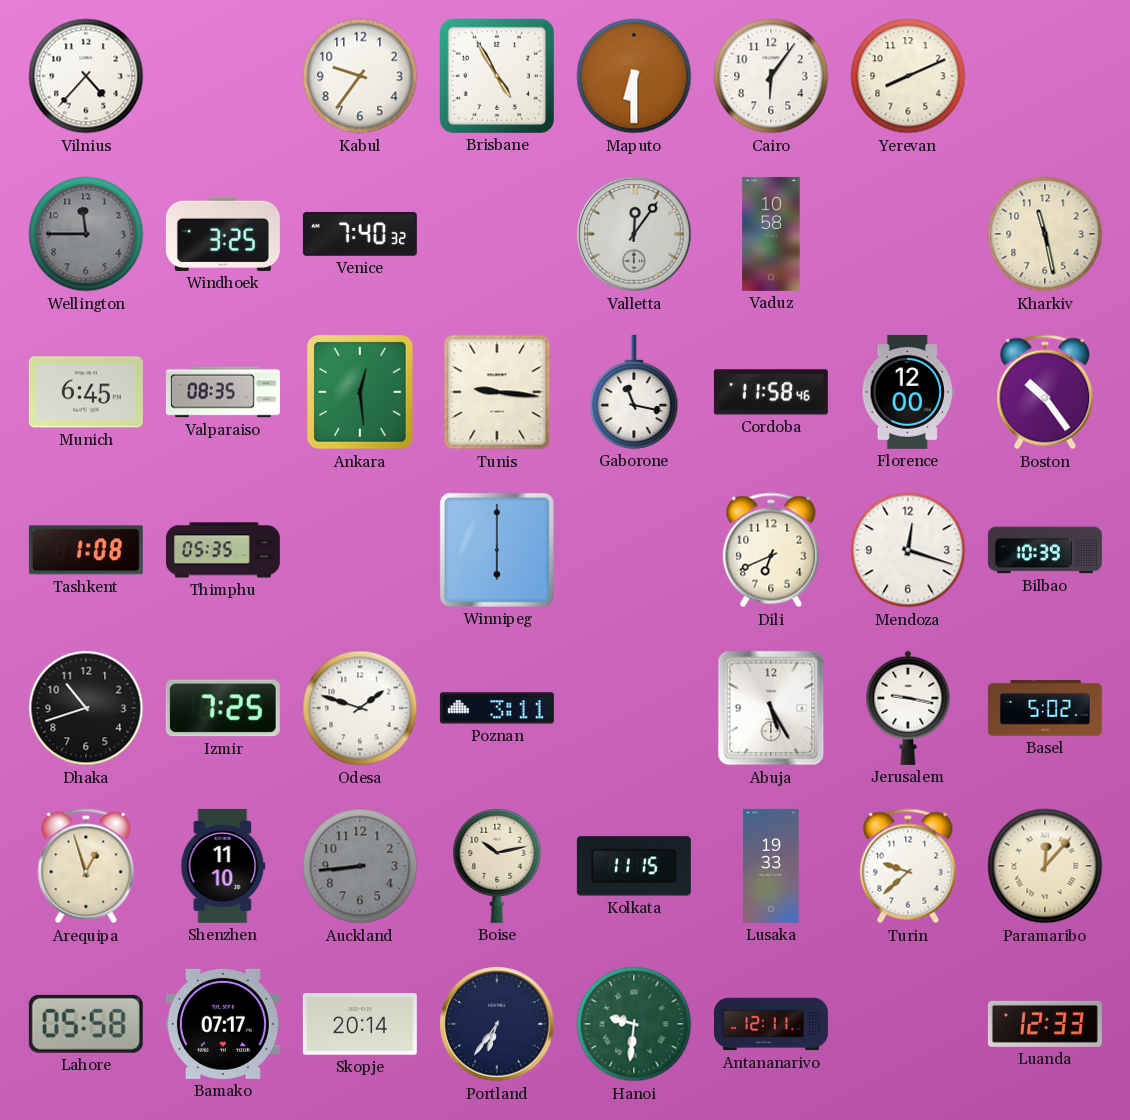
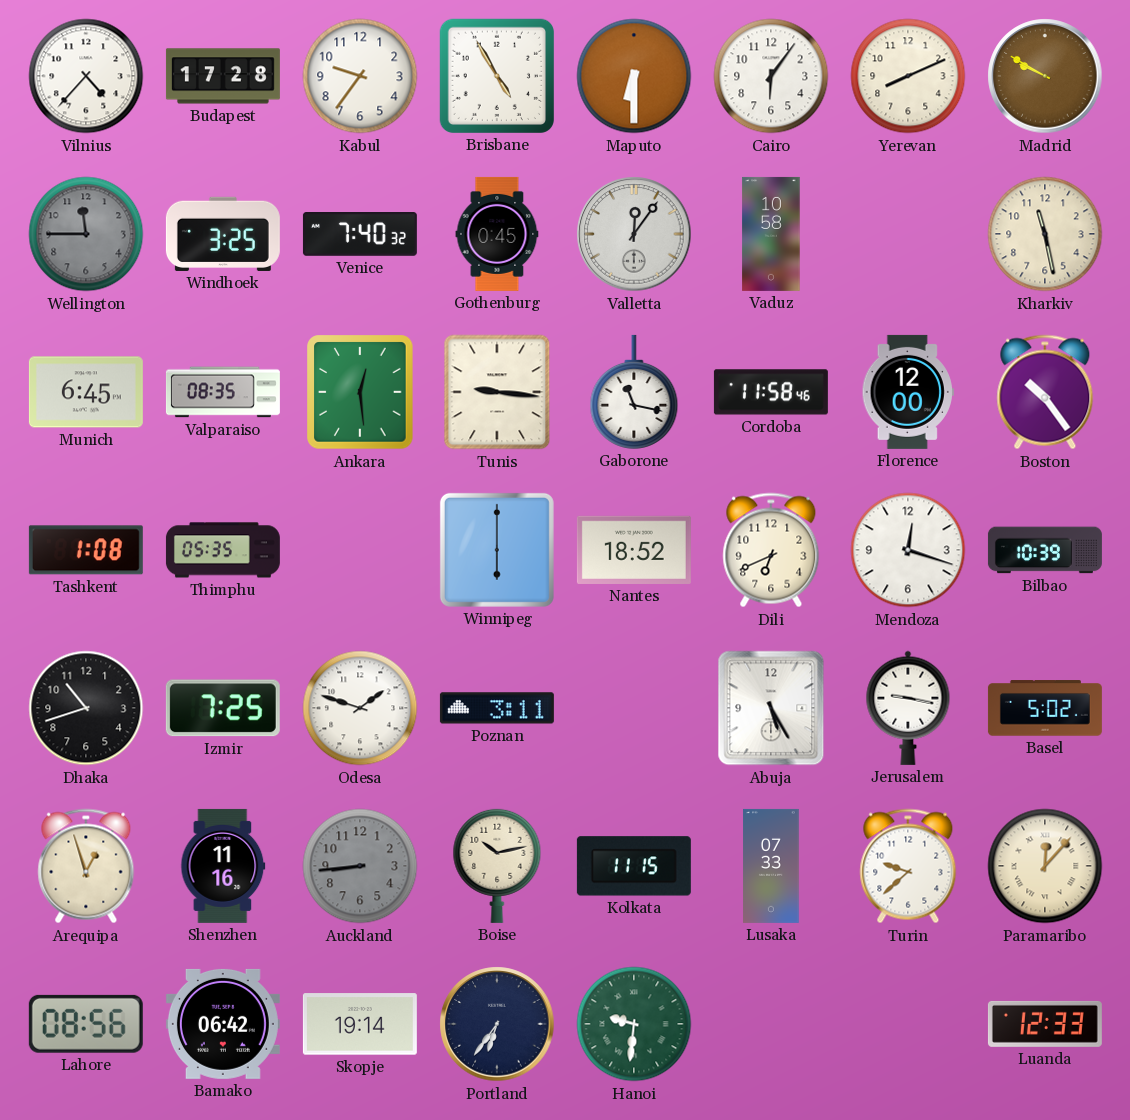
Budapest: none -> 17:28
Madrid: none -> 9:50
Gothenburg: none -> 0:45
Nantes: none -> 18:52
Shenzhen: 11:10 -> 11:16
Lusaka: 19:33 -> 07:33
Lahore: 05:58 -> 08:56
Bamako: 07:17 -> 06:42
Skopje: 20:14 -> 19:14
Antananarivo: 12:11 -> none
